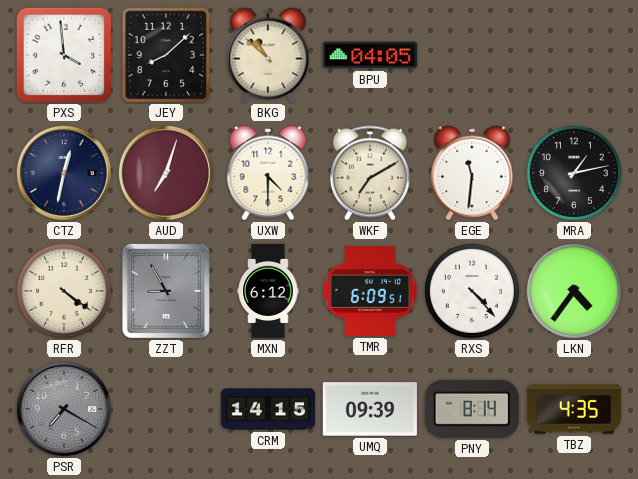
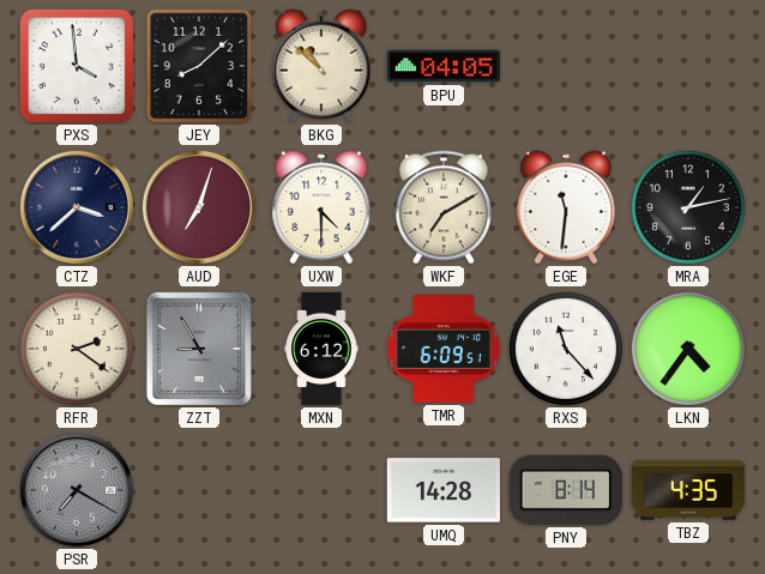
CTZ: 12:32 -> 3:38
RFR: 4:21 -> 2:21
RXS: 4:23 -> 11:23
CRM: 14:15 -> none
UMQ: 09:39 -> 14:28
